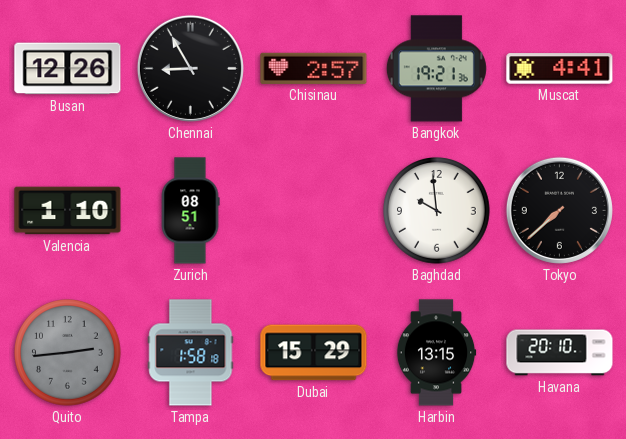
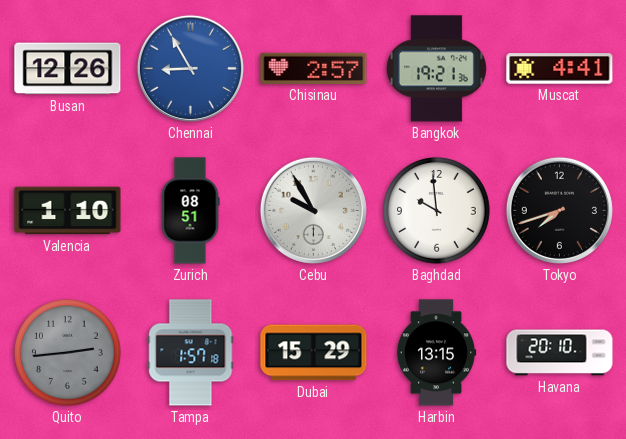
Chennai dial: black -> blue
Cebu: none -> 9:55
Tokyo: 7:38 -> 7:42
Tampa: 1:58 -> 1:57
